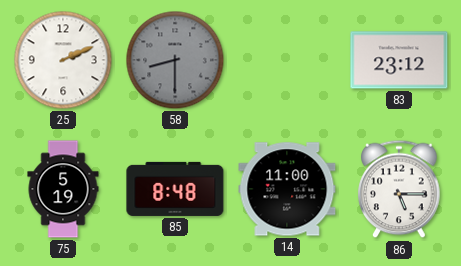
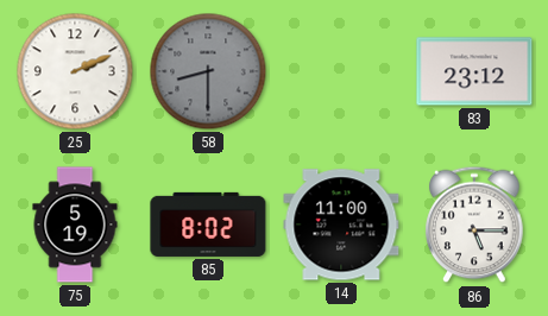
85: 8:48 -> 8:02
